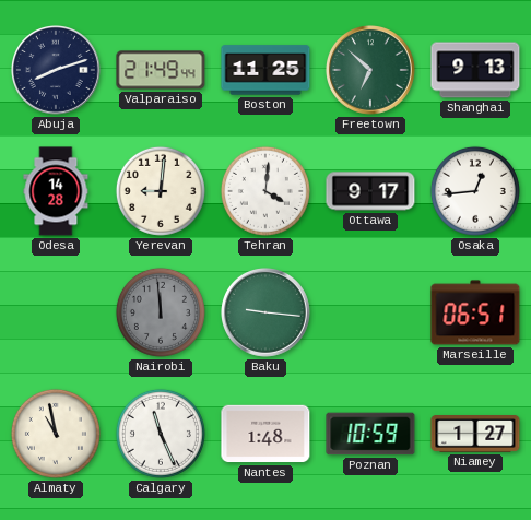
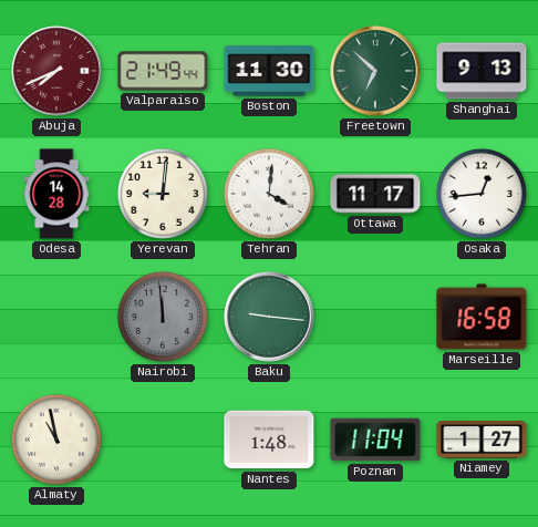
Abuja: 8:12 -> 7:41
Abuja dial: navy -> burgundy
Boston: 11:25 -> 11:30
Ottawa: 9:17 -> 11:17
Marseille: 06:51 -> 16:58
Calgary: 11:26 -> none
Poznan: 10:59 -> 11:04
